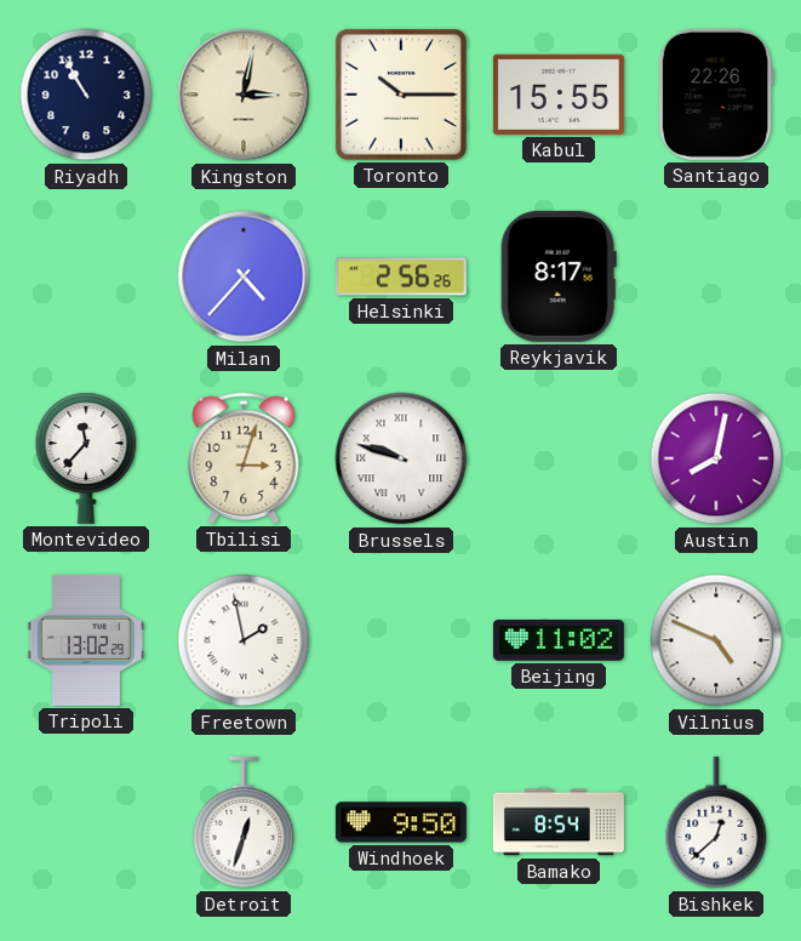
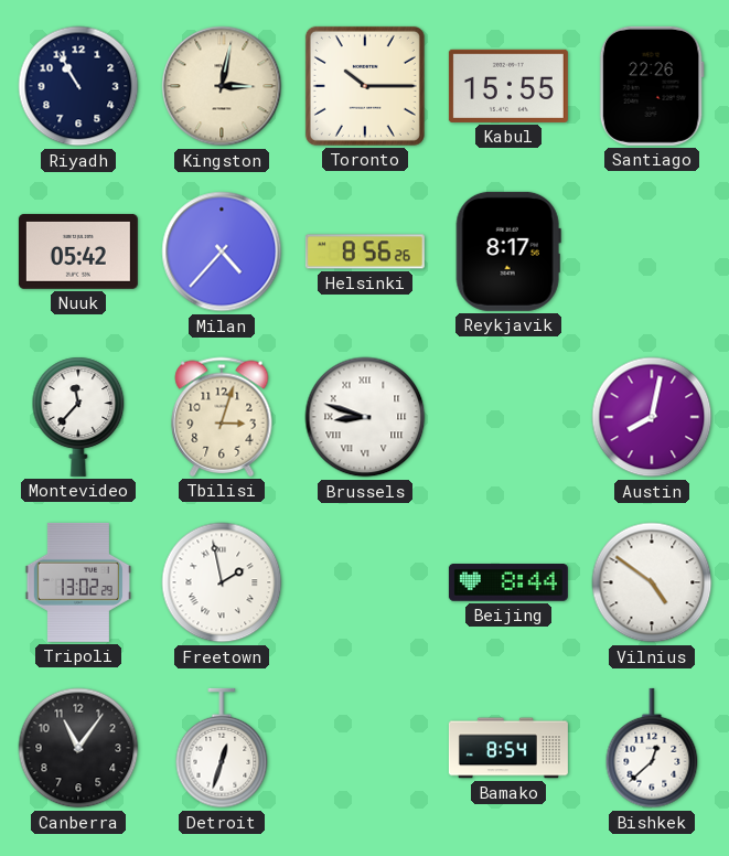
Nuuk: none -> 05:42
Helsinki: 2:56 -> 8:56
Brussels: 9:48 -> 8:48
Beijing: 11:02 -> 8:44
Vilnius: 4:49 -> 4:51
Canberra: none -> 11:06
Windhoek: 9:50 -> none
